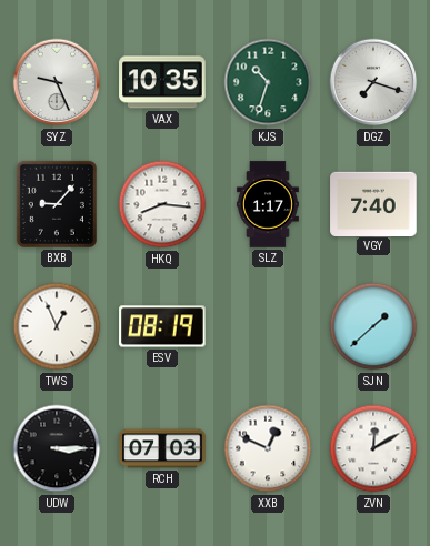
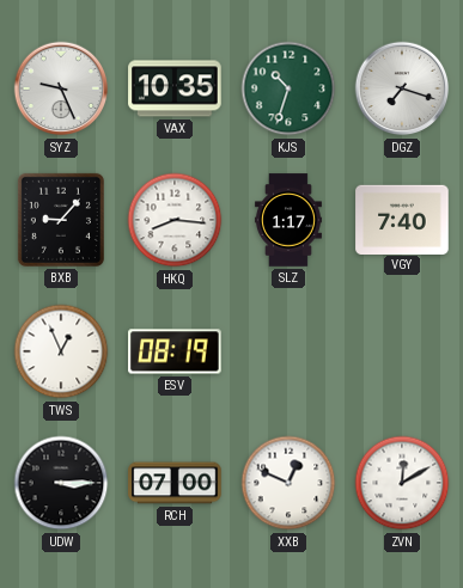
SJN: 1:38 -> none
RCH: 07:03 -> 07:00
